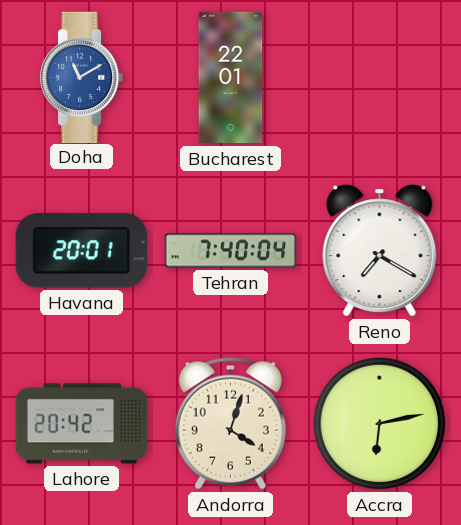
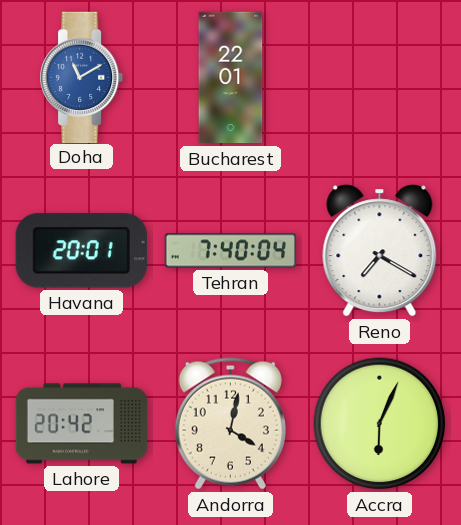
Andorra: 4:03 -> 4:02
Accra: 6:13 -> 6:04
